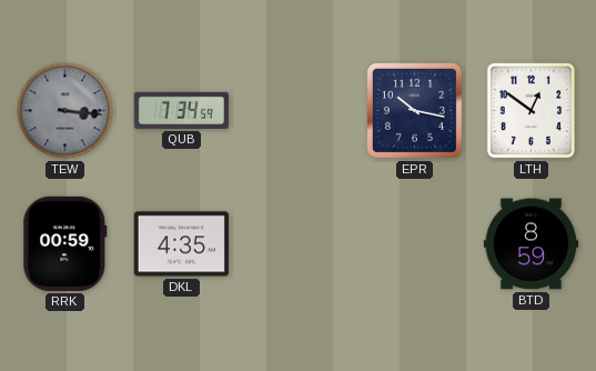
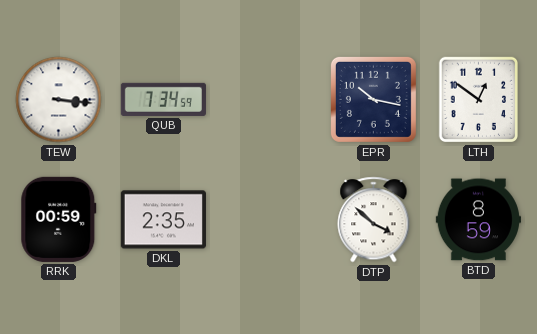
TEW dial: grey -> white
DKL: 4:35 -> 2:35
DTP: none -> 3:52
